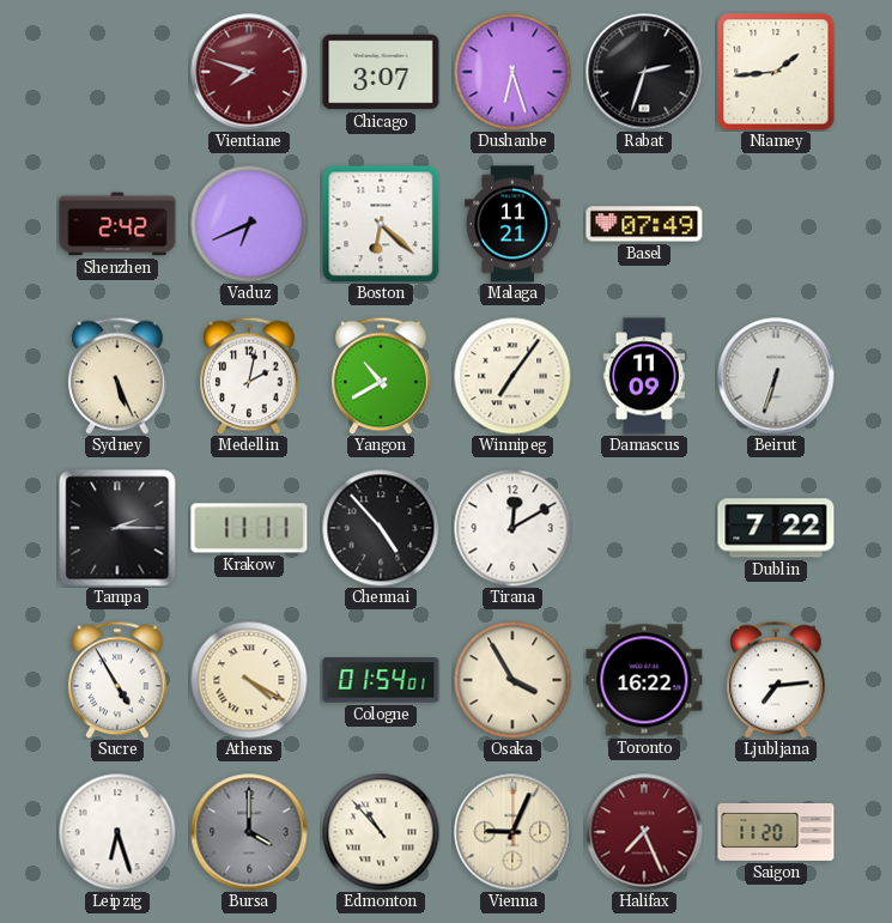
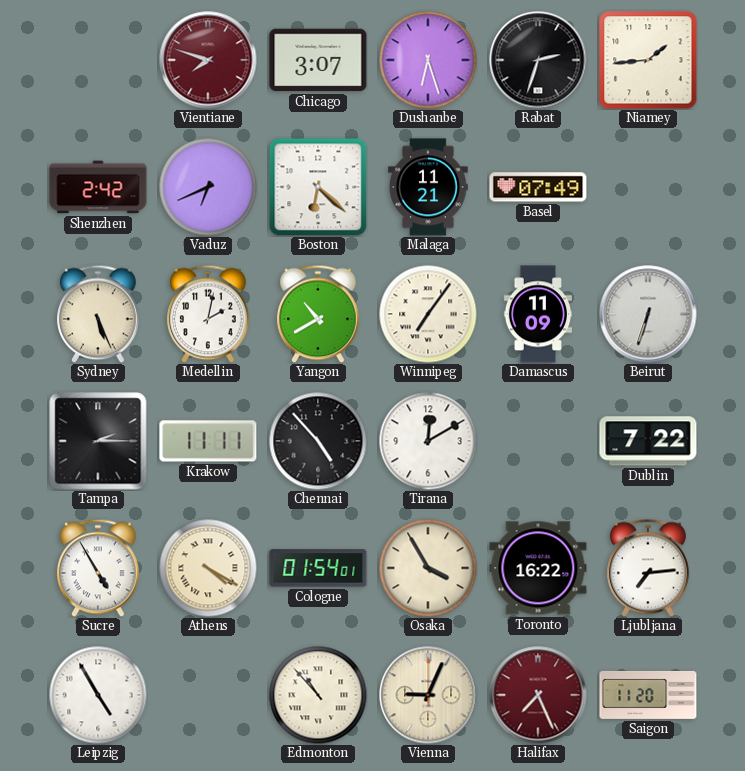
Leipzig: 6:27 -> 4:55
Bursa: 4:00 -> none
